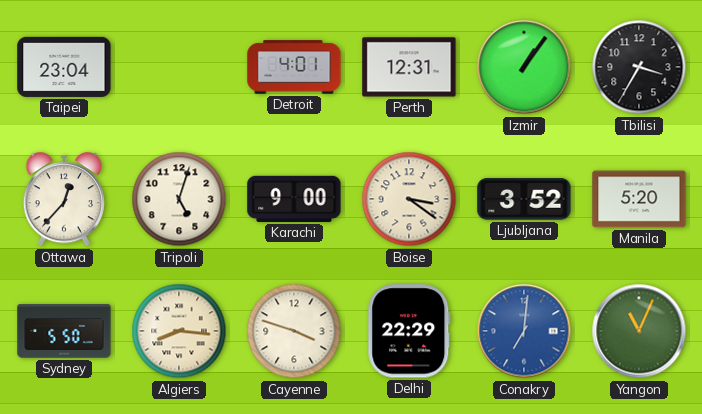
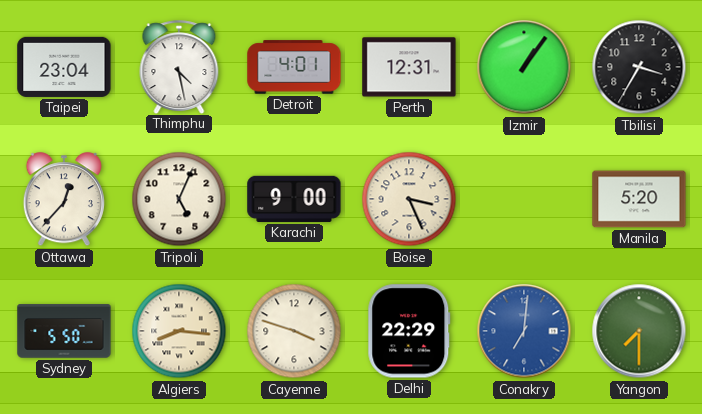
Thimphu: none -> 4:28
Tripoli: 5:03 -> 5:04
Boise: 3:21 -> 3:26
Ljubljana: 3:52 -> none
Yangon: 11:04 -> 7:30
